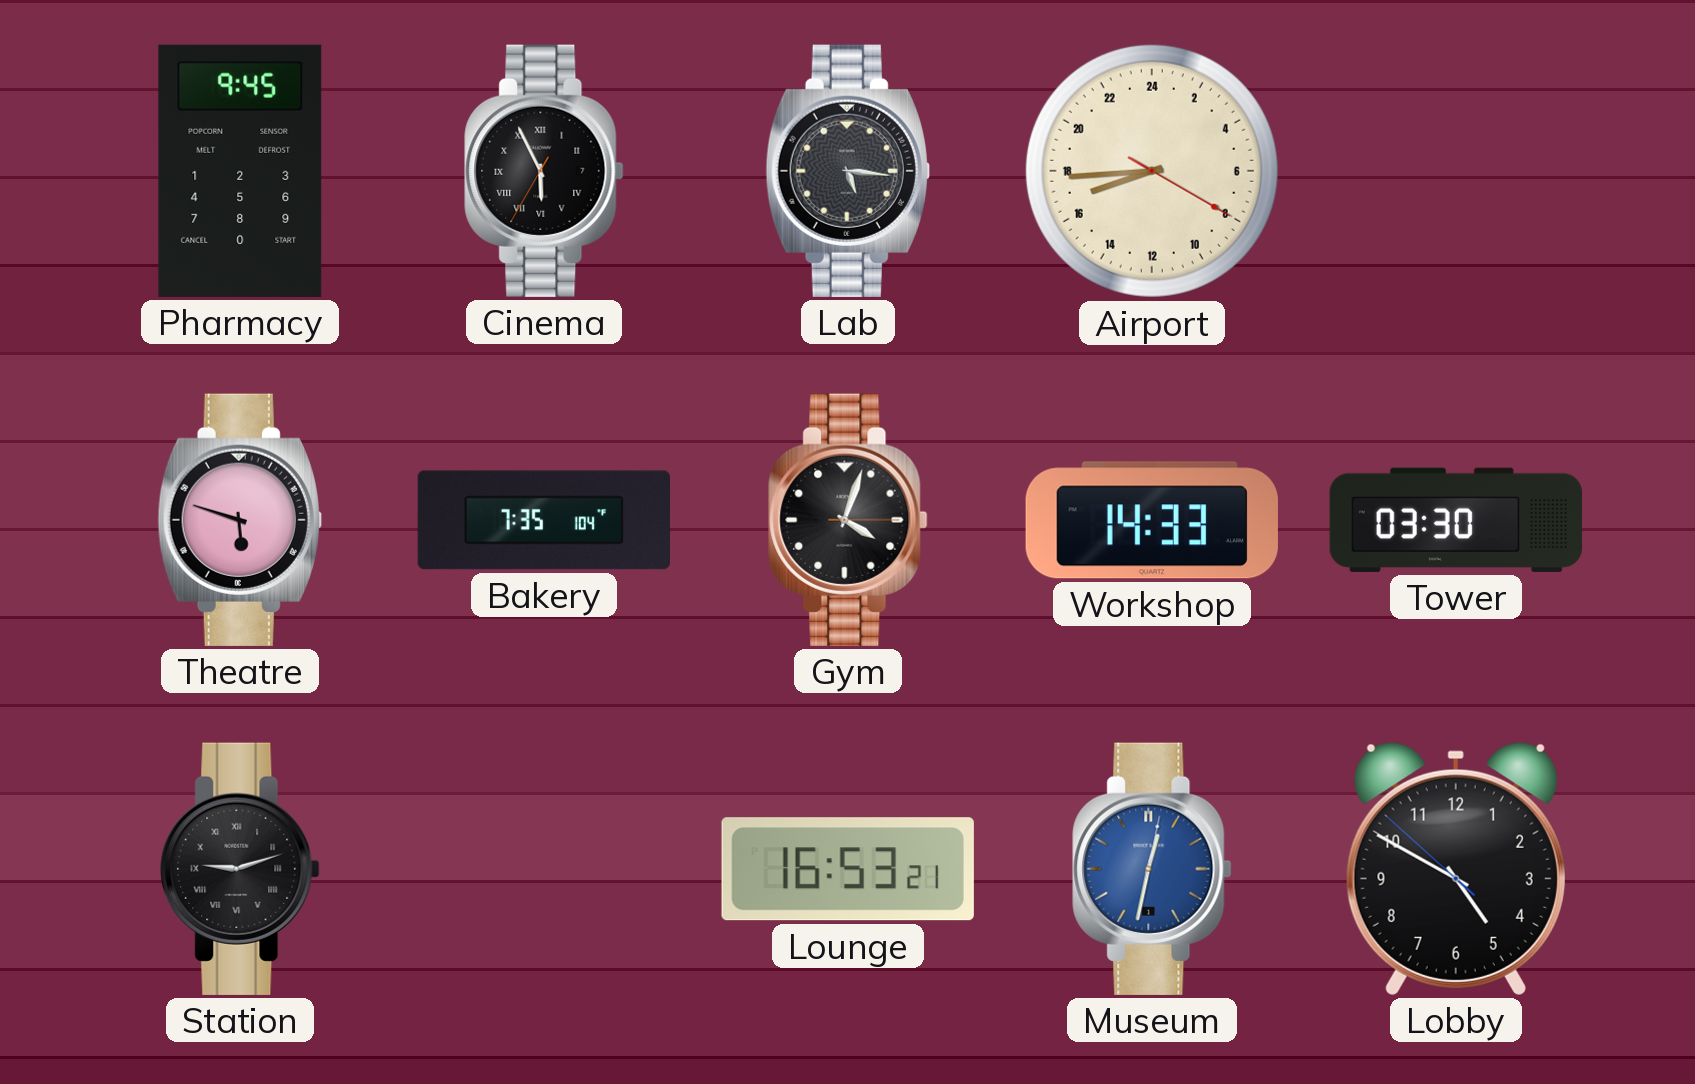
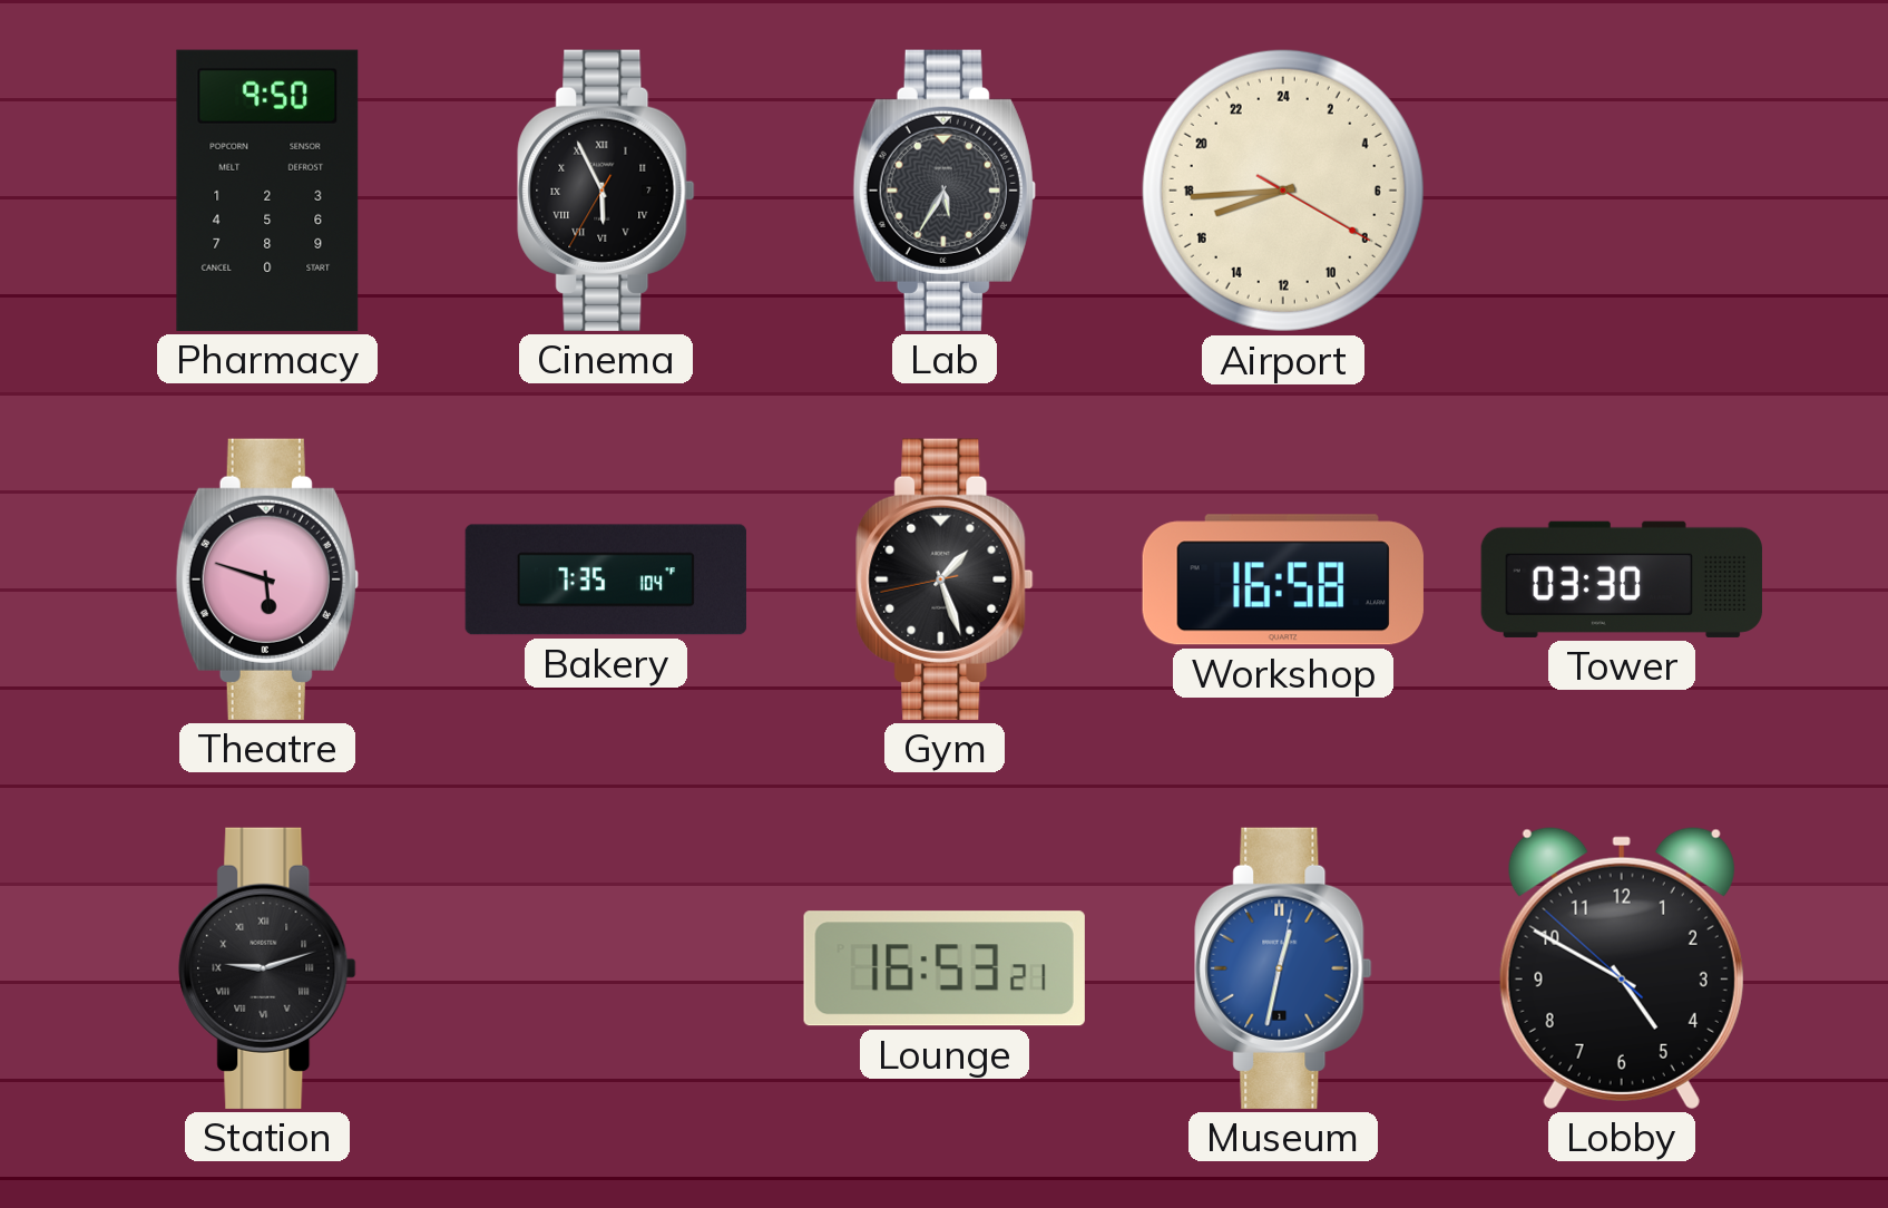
Pharmacy: 9:45 -> 9:50
Lab: 5:16 -> 5:35
Gym: 4:03 -> 1:26
Workshop: 14:33 -> 16:58
